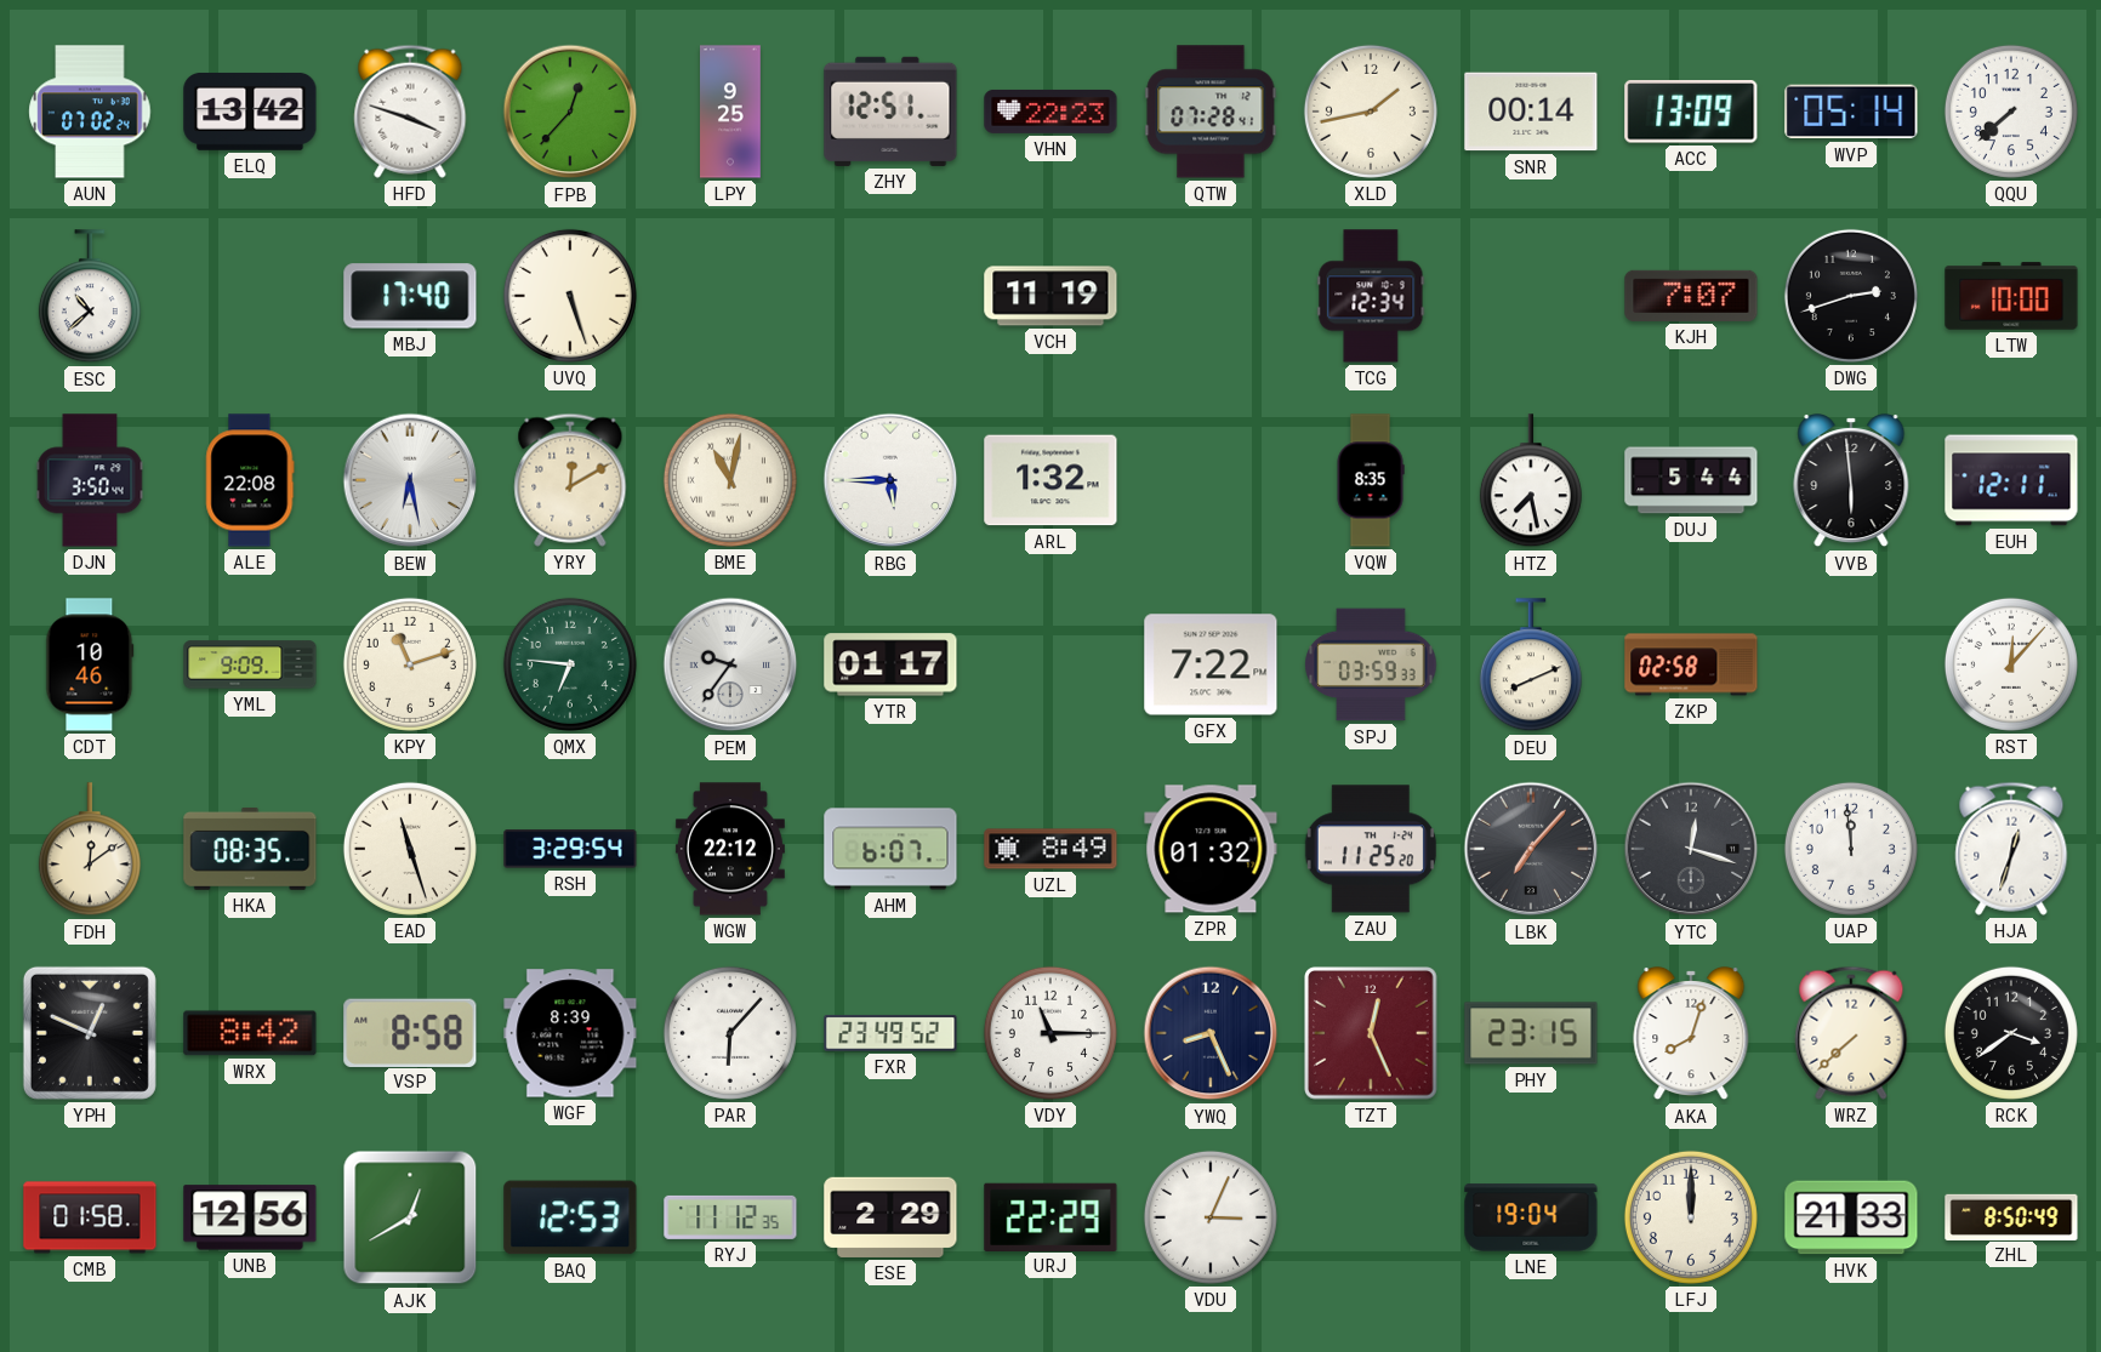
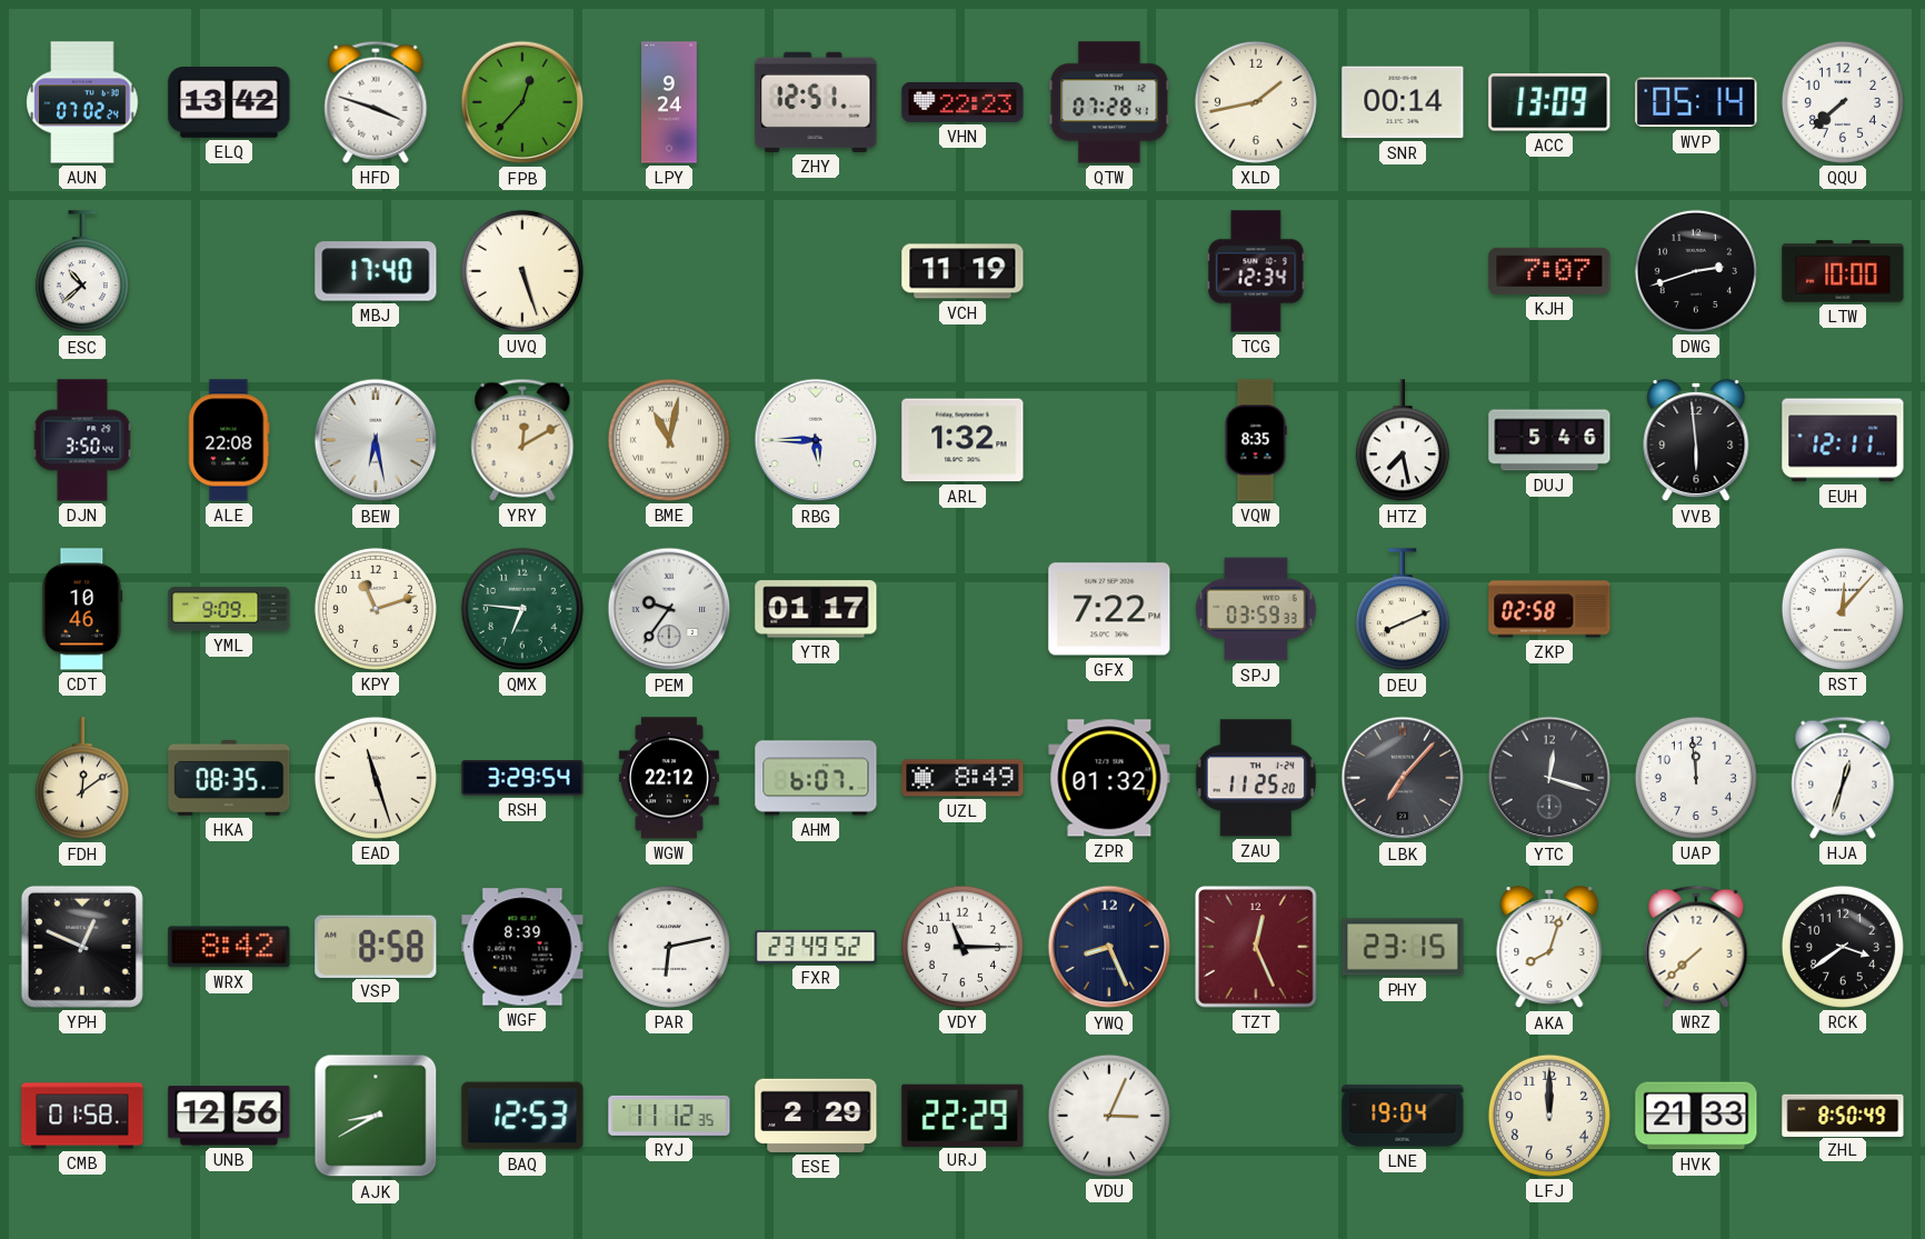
LPY: 9:25 -> 9:24
DUJ: 5:44 -> 5:46
PAR: 6:07 -> 6:13
AJK: 12:40 -> 8:40
